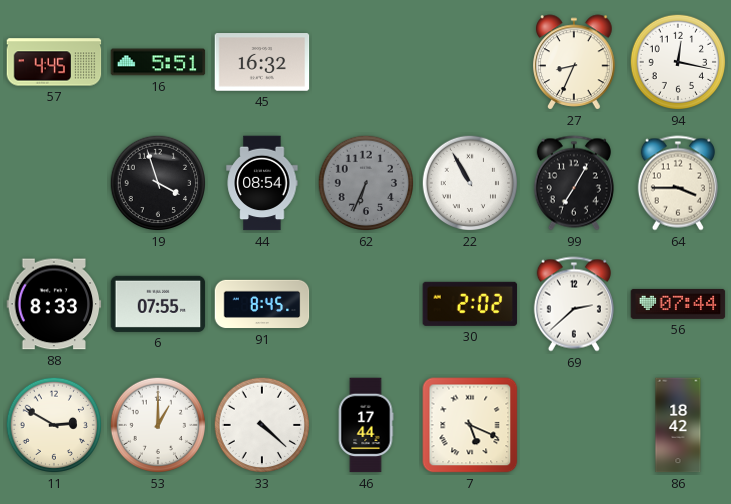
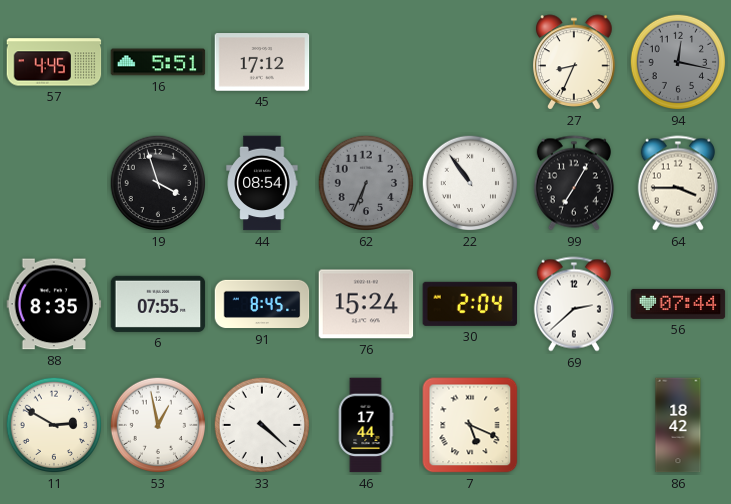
45: 16:32 -> 17:12
94 dial: white -> grey
22: 10:55 -> 10:54
88: 8:33 -> 8:35
76: none -> 15:24
30: 2:02 -> 2:04
53: 1:00 -> 12:58
